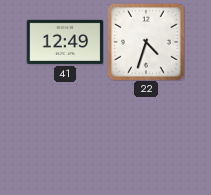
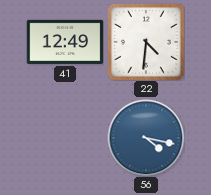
22: 4:33 -> 4:31
56: none -> 4:17
